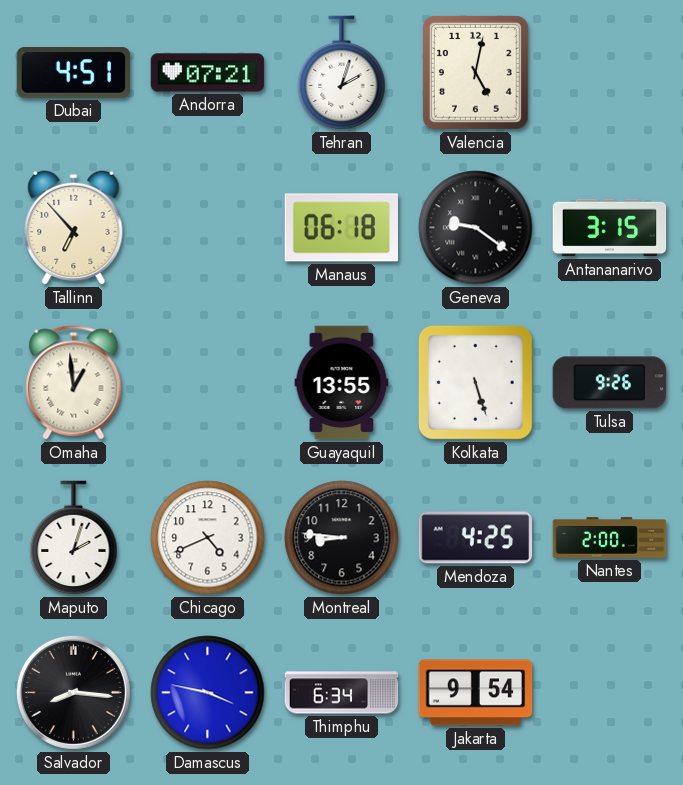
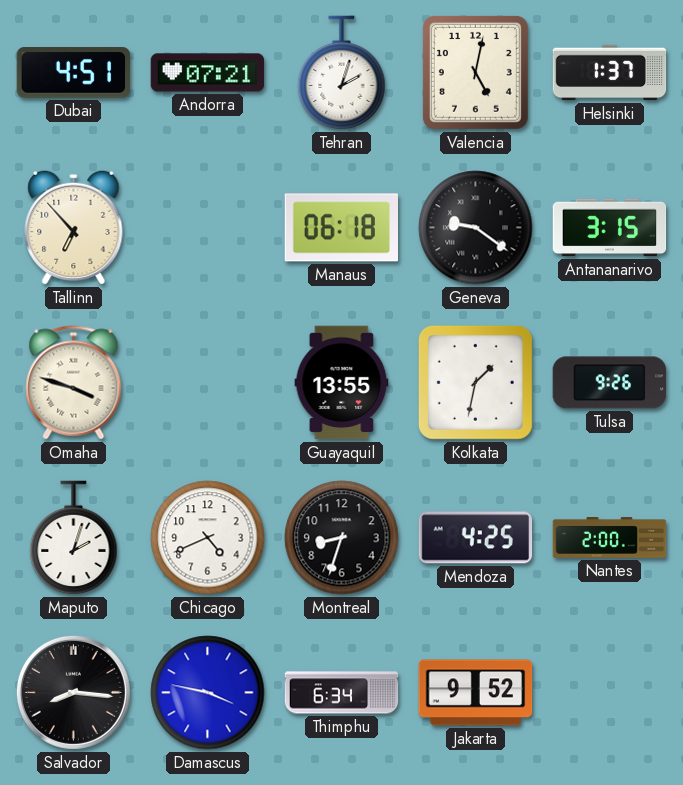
Helsinki: none -> 1:37
Omaha: 12:59 -> 3:48
Kolkata: 5:27 -> 1:32
Montreal: 8:46 -> 8:33
Jakarta: 9:54 -> 9:52
